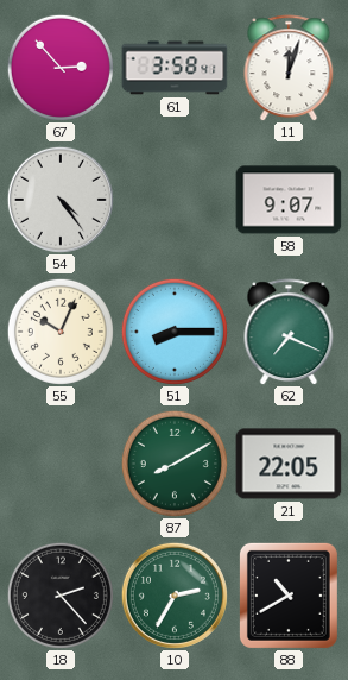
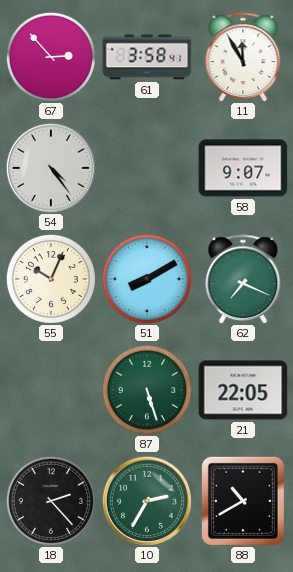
11: 12:03 -> 11:55
51: 8:15 -> 8:10
87: 8:10 -> 5:27
